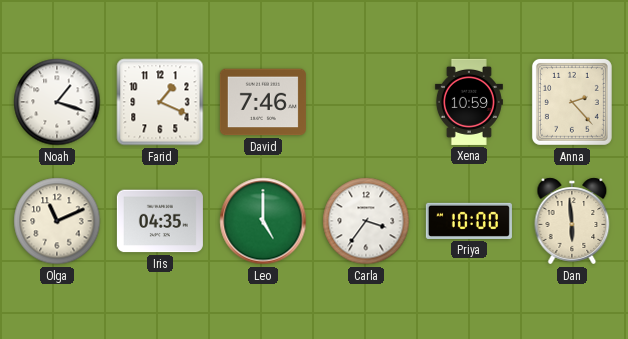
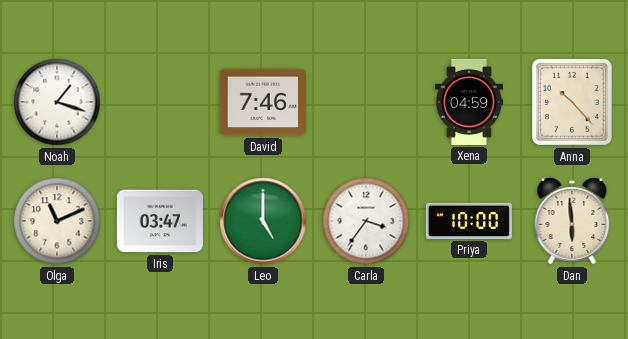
Farid: 1:19 -> none
Xena: 10:59 -> 04:59
Anna: 2:23 -> 10:23
Iris: 04:35 -> 03:47
